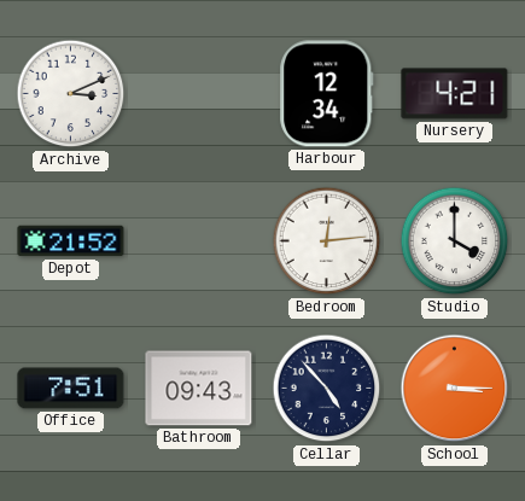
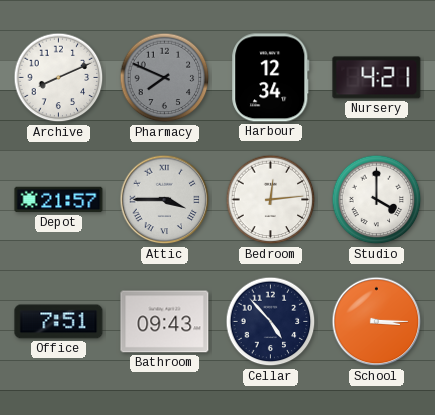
Archive: 3:11 -> 8:11
Pharmacy: none -> 7:49
Depot: 21:52 -> 21:57
Attic: none -> 3:45
